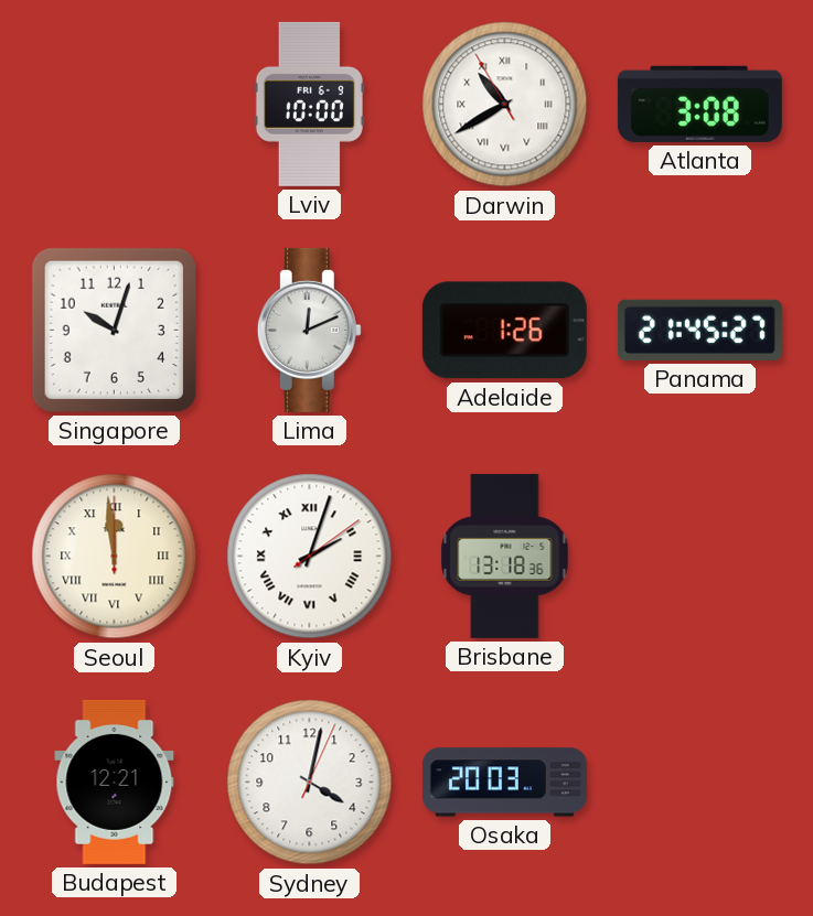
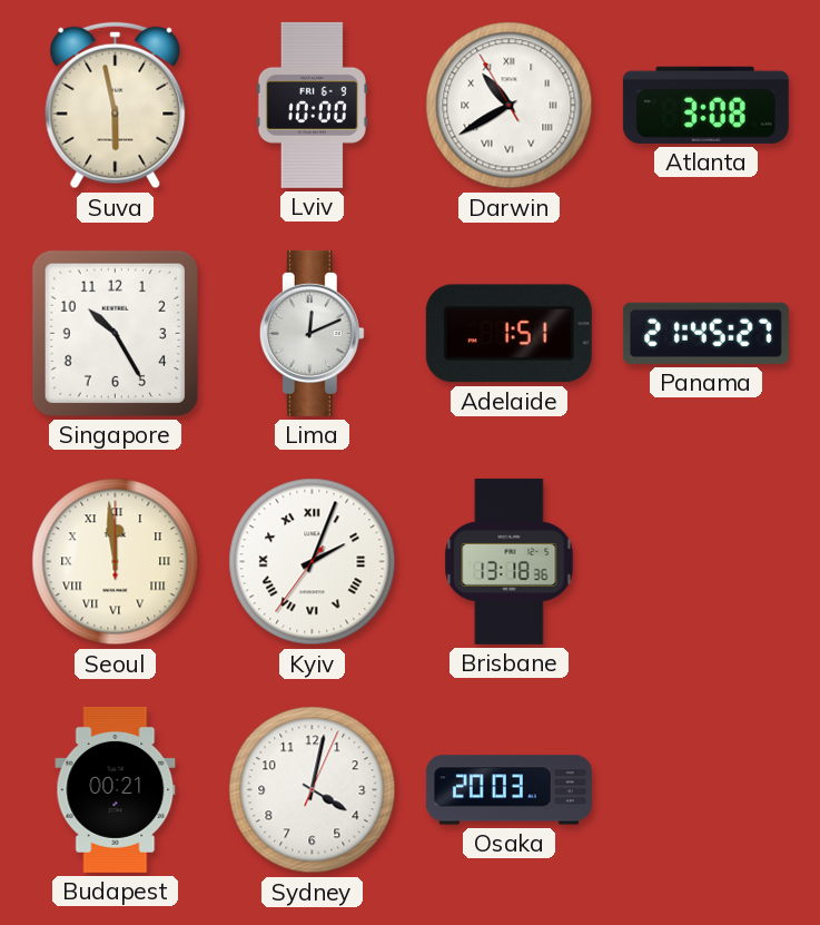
Suva: none -> 5:58
Singapore: 10:03 -> 10:25
Adelaide: 1:26 -> 1:51
Kyiv: 2:03:09 -> 2:03:36
Budapest: 12:21 -> 00:21
